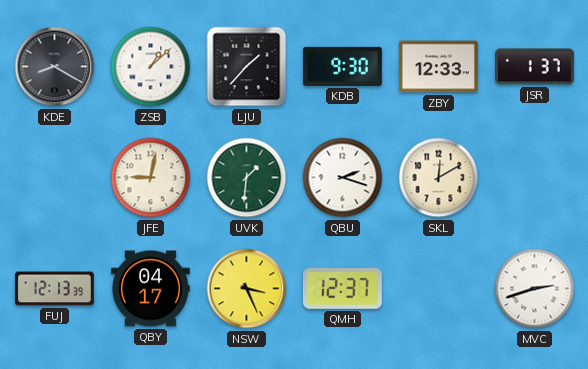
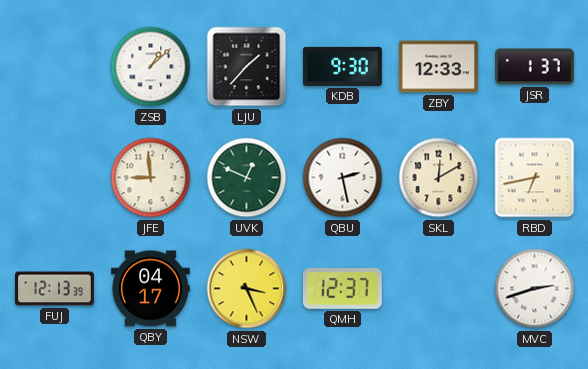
KDE: 8:20 -> none
JFE: 9:02 -> 8:59
UVK: 1:31 -> 12:49
QBU: 2:18 -> 2:28
RBD: none -> 6:43
